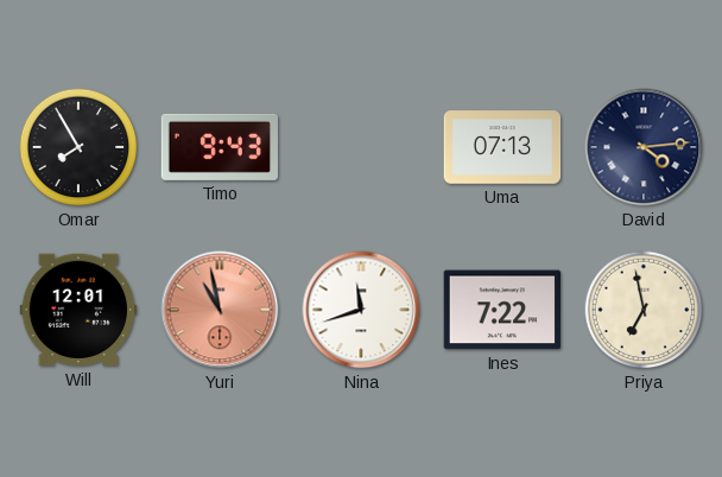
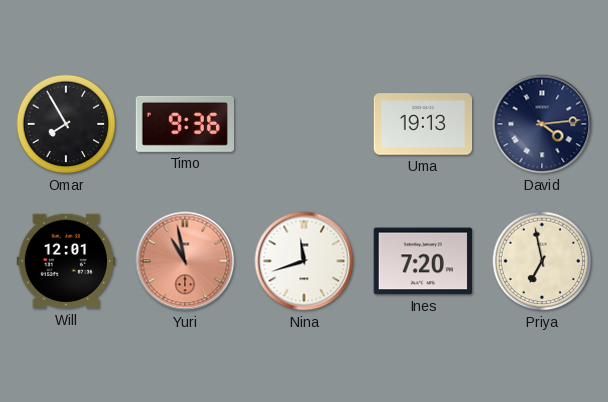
Timo: 9:43 -> 9:36
Uma: 07:13 -> 19:13
Ines: 7:22 -> 7:20
